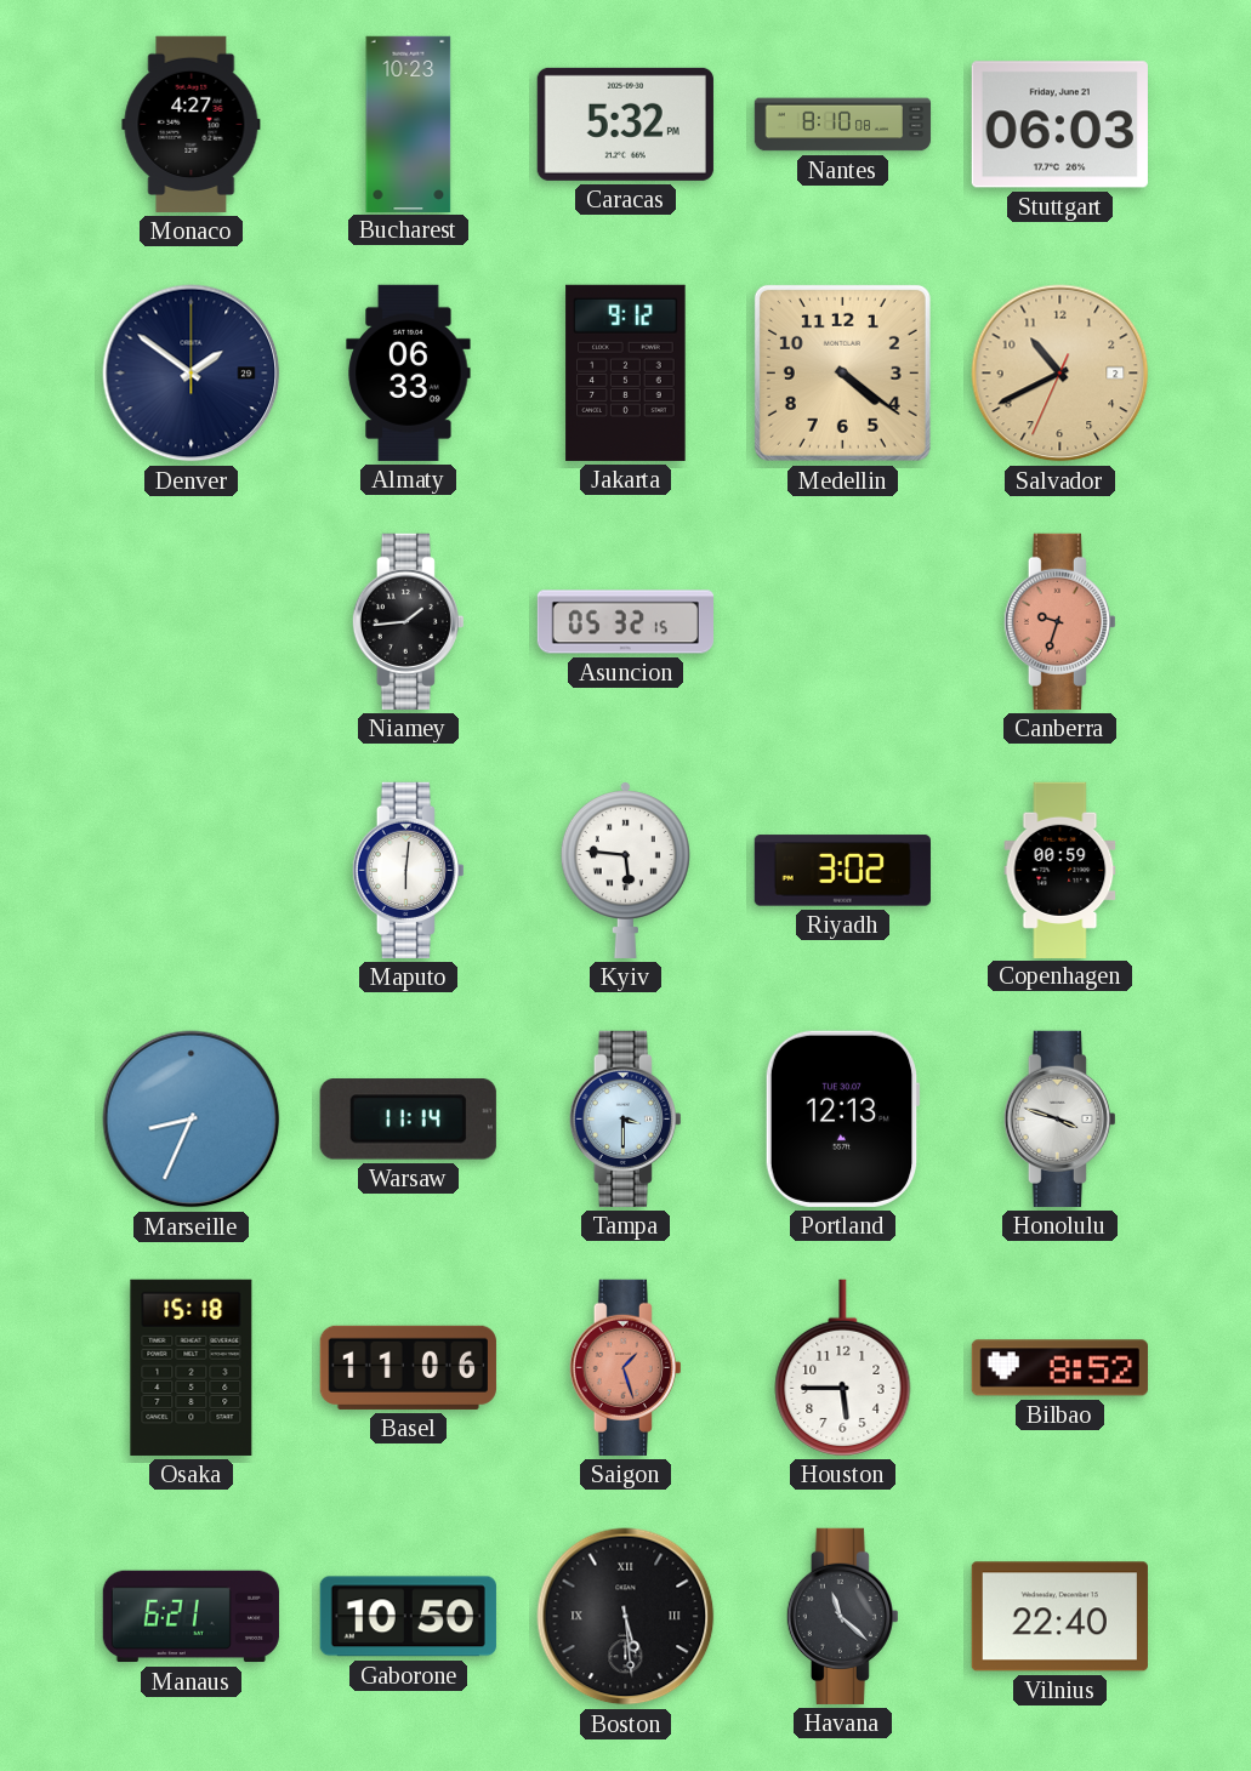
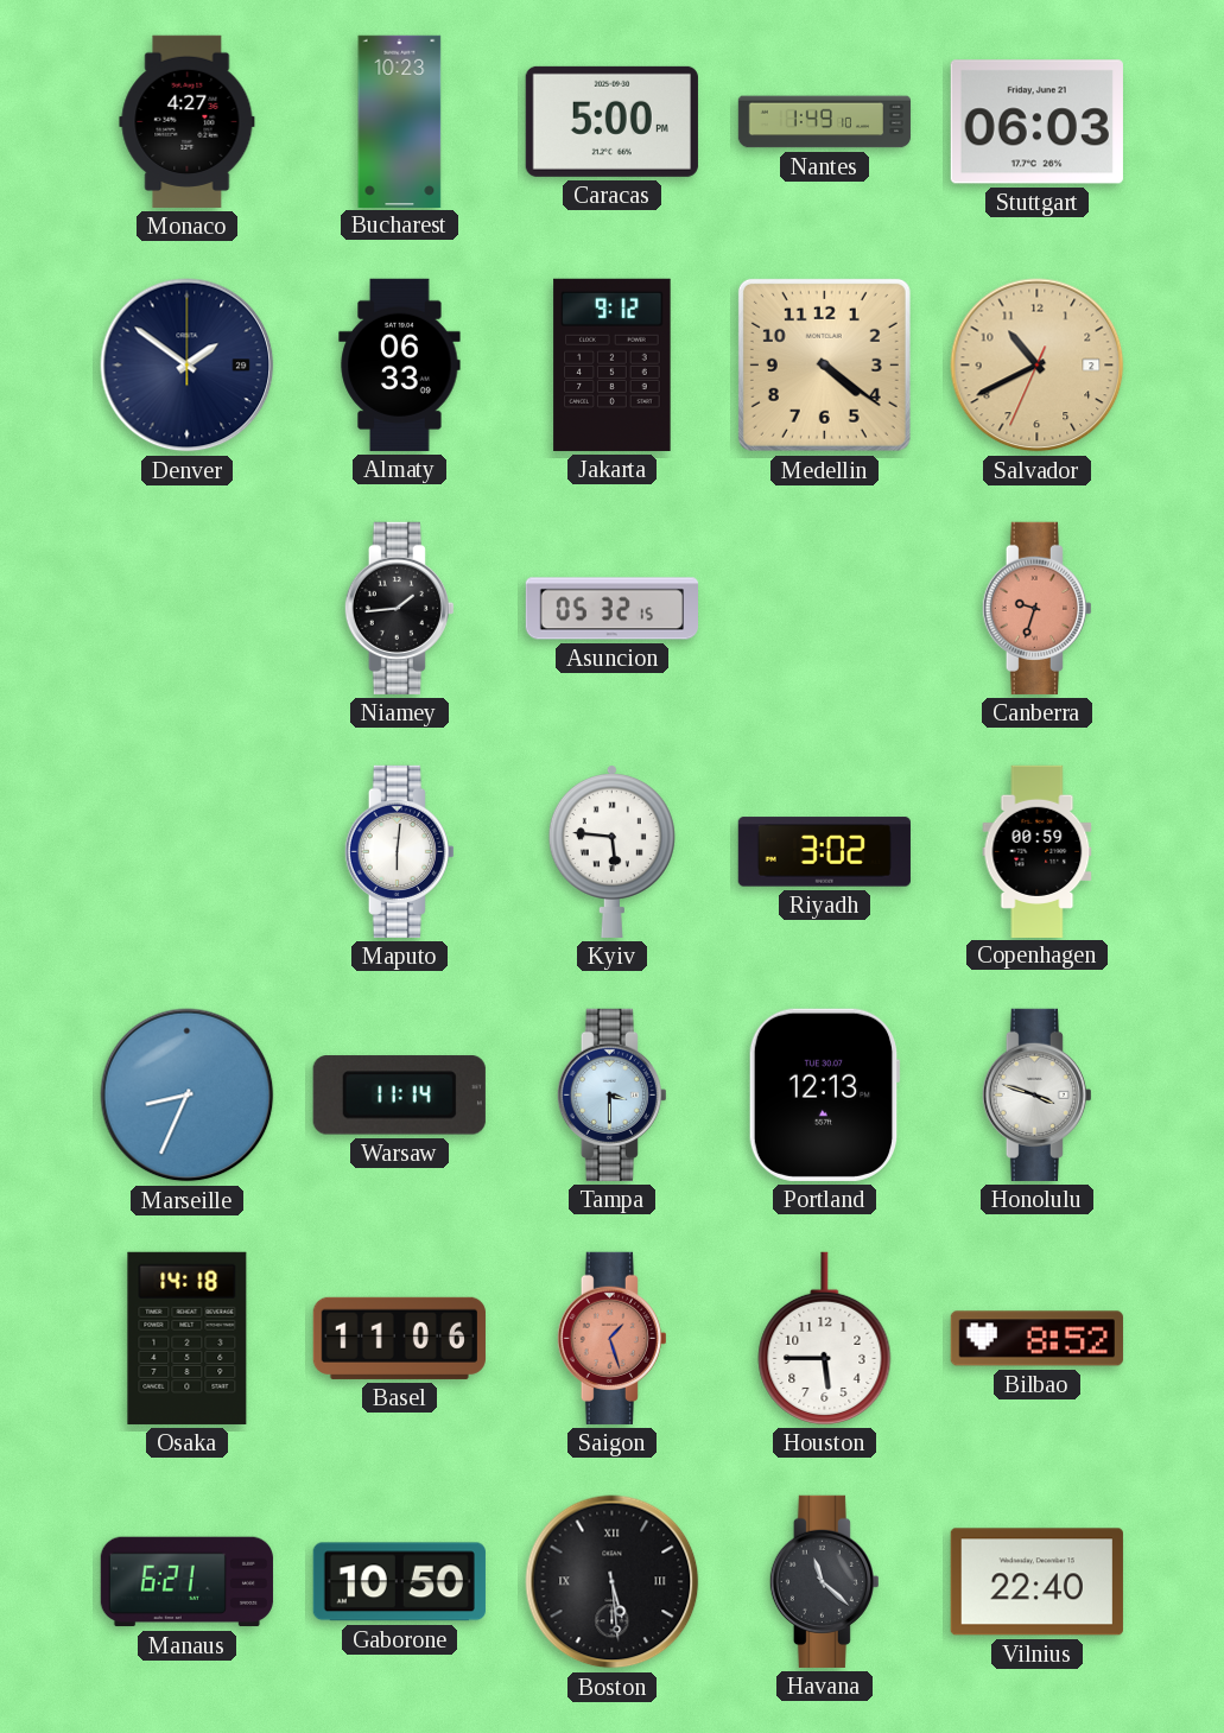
Caracas: 5:32 -> 5:00
Nantes: 8:10 -> 1:49
Osaka: 15:18 -> 14:18
